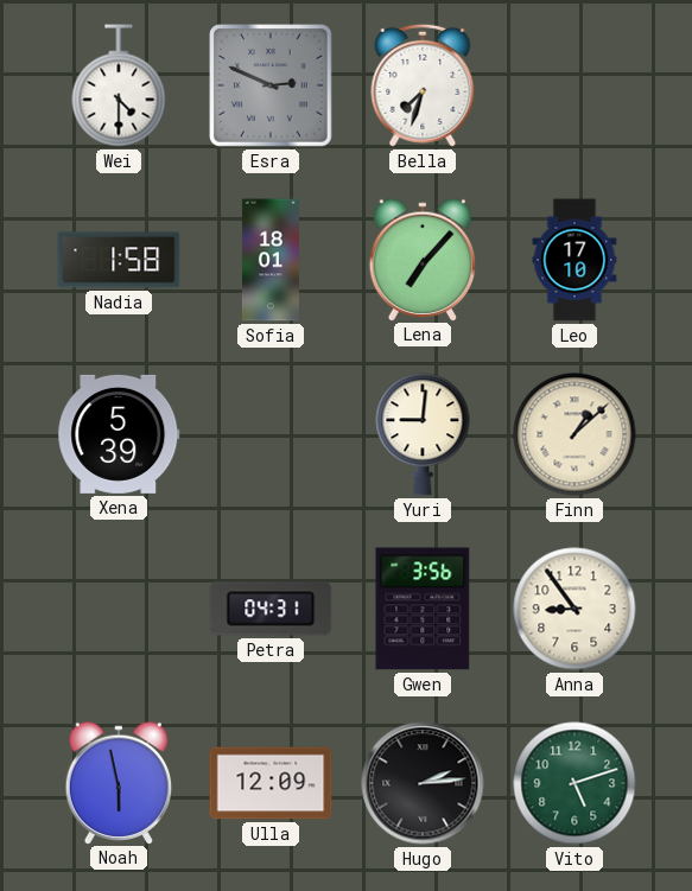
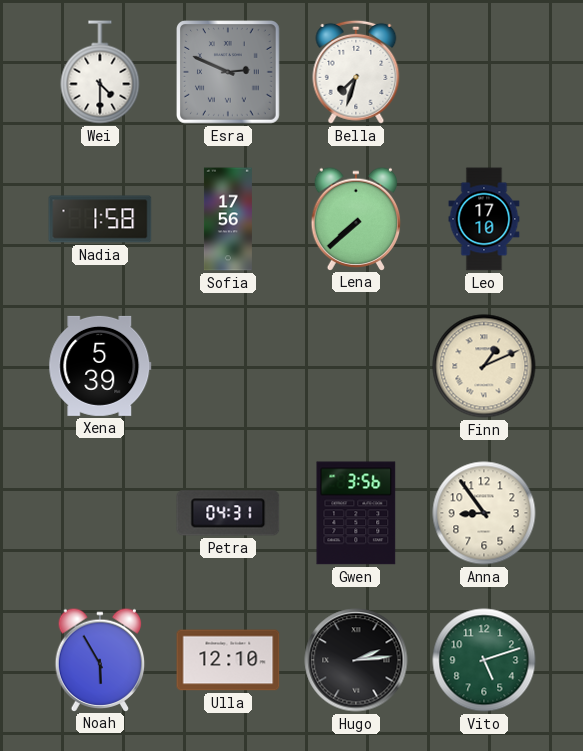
Sofia: 18:01 -> 17:56
Lena: 7:07 -> 7:38
Yuri: 9:01 -> none
Finn: 1:08 -> 1:11
Noah: 5:58 -> 5:55
Ulla: 12:09 -> 12:10
